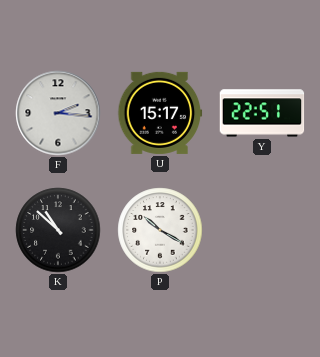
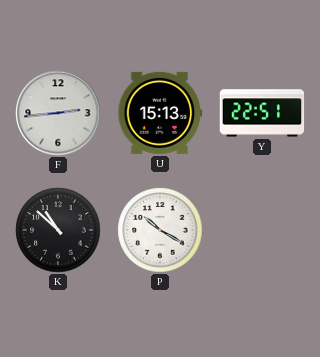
F: 2:16 -> 2:44
U: 15:17 -> 15:13
